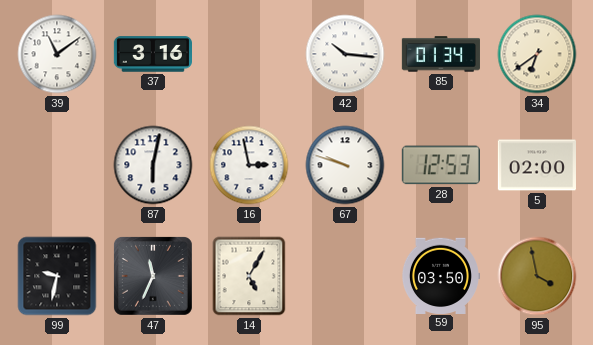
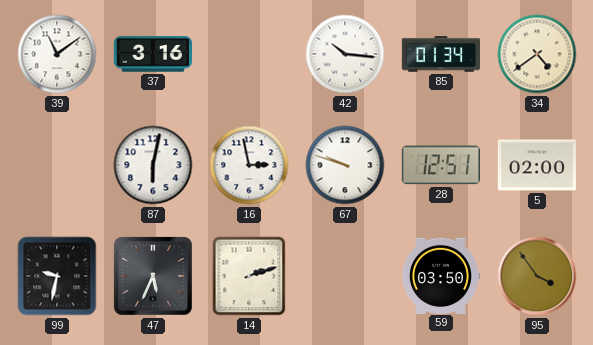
34: 6:39 -> 4:39
28: 12:53 -> 12:51
47: 11:34 -> 5:34
14: 5:05 -> 2:12
95: 3:58 -> 3:54
